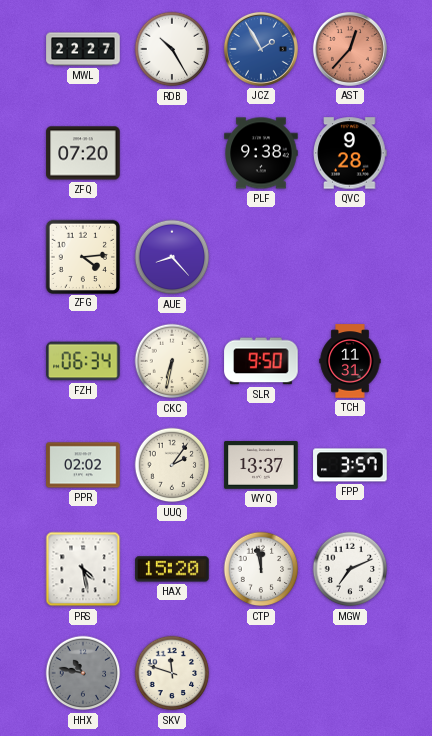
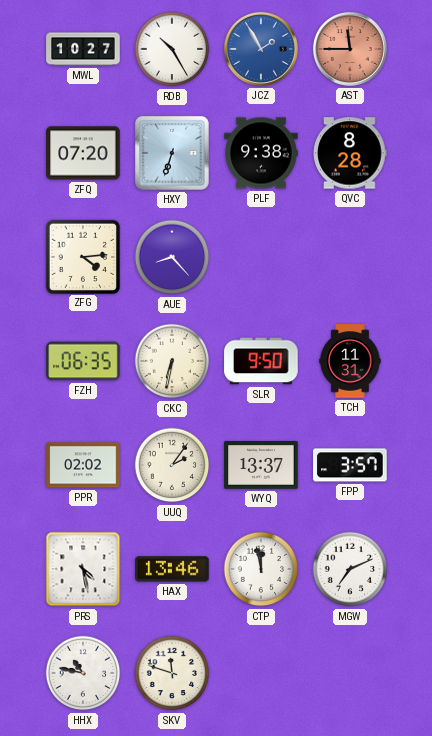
MWL: 22:27 -> 10:27
AST: 12:37 -> 11:45
HXY: none -> 6:33
QVC: 9:28 -> 8:28
FZH: 06:34 -> 06:35
HAX: 15:20 -> 13:46
HHX dial: grey -> white
